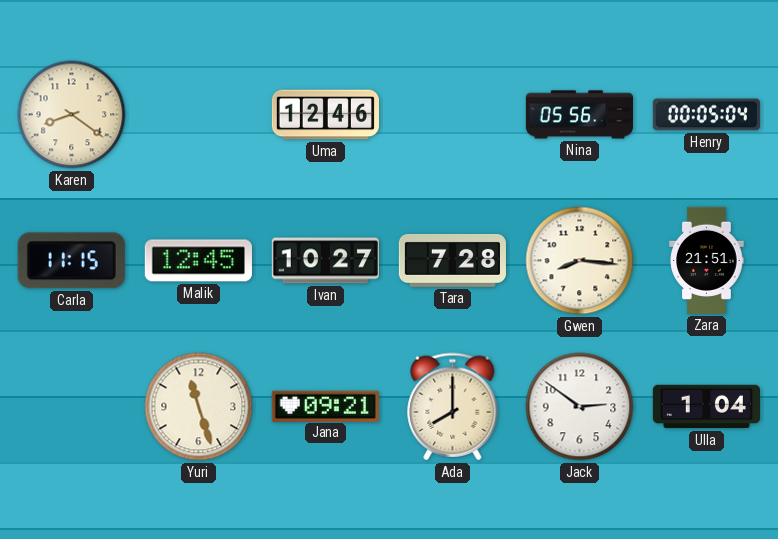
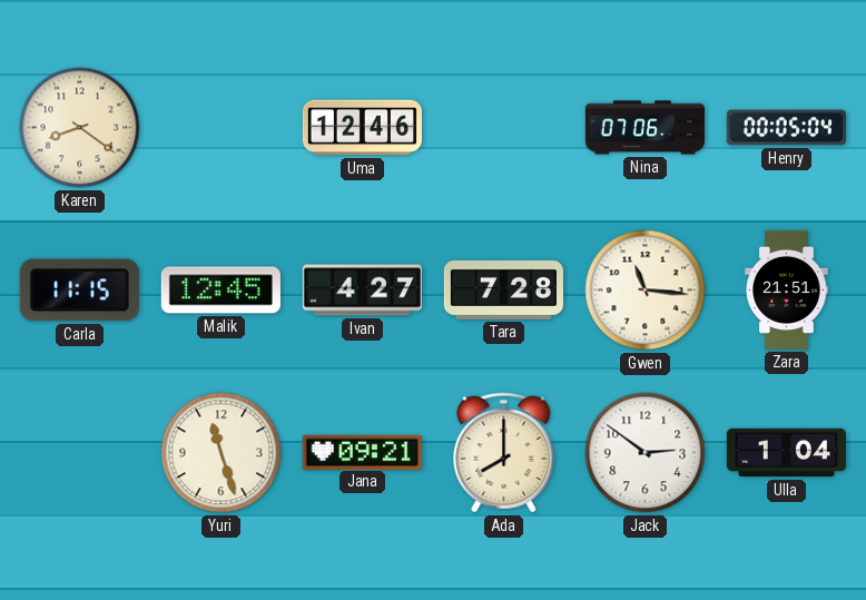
Nina: 05:56 -> 07:06
Ivan: 10:27 -> 4:27
Gwen: 8:16 -> 11:16
